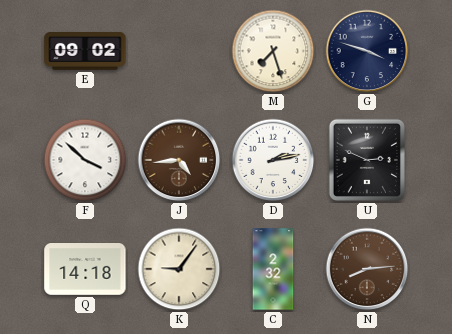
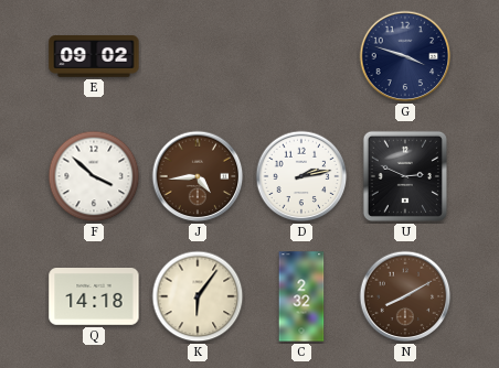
M: 7:27 -> none
K: 9:06 -> 6:06
N: 8:14 -> 8:10
